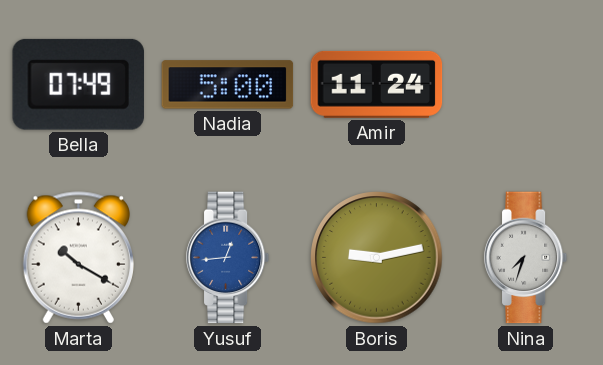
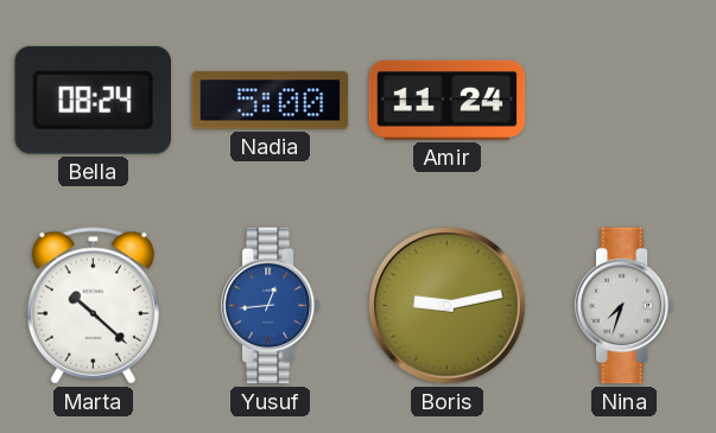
Bella: 07:49 -> 08:24
Marta: 10:20 -> 10:22
